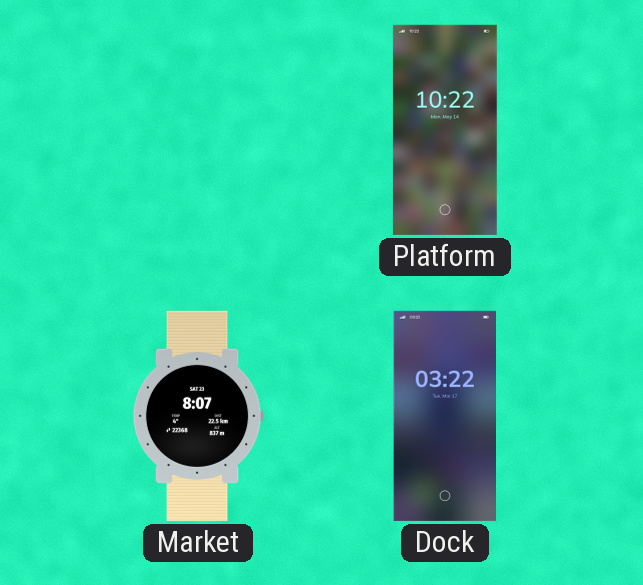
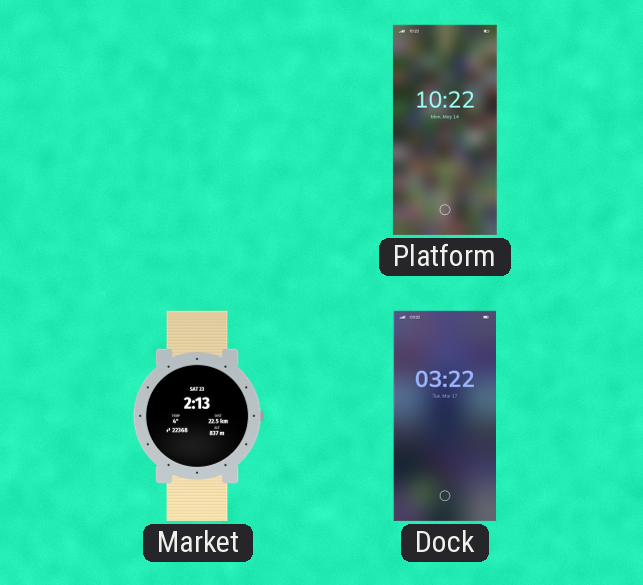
Market: 8:07 -> 2:13
